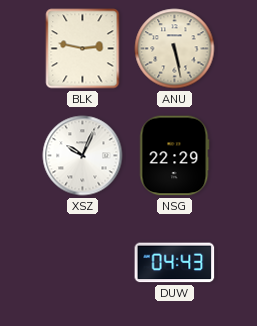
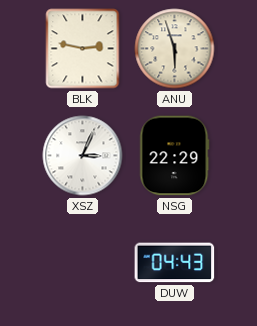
ANU: 5:28 -> 5:57
XSZ: 10:04 -> 3:04
